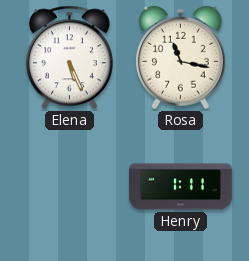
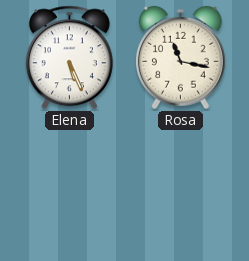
Henry: 1:11 -> none
